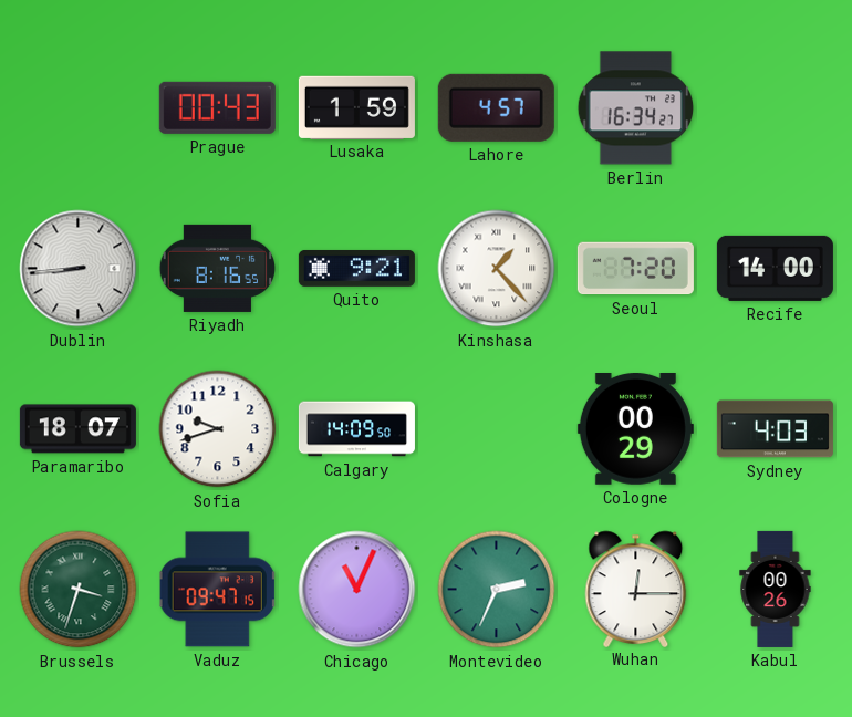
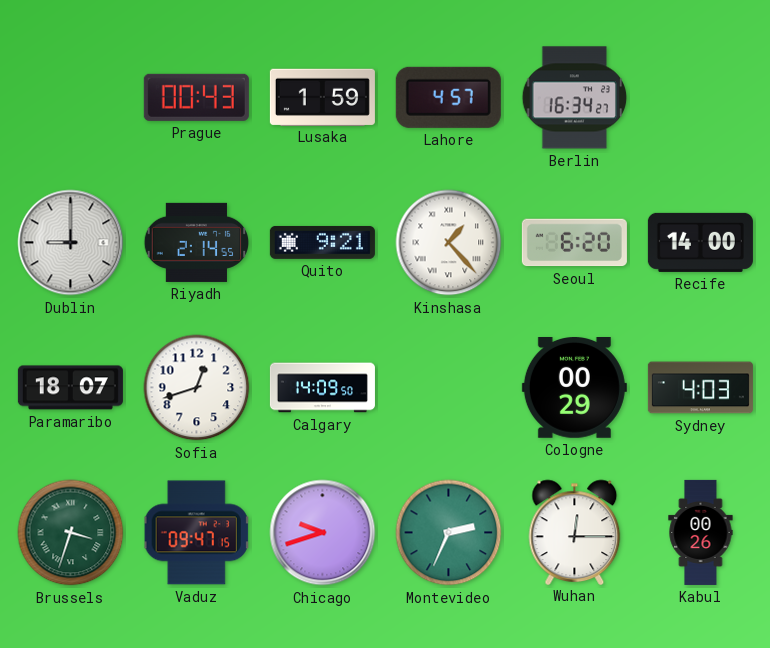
Dublin: 8:44 -> 9:00
Riyadh: 8:16 -> 2:14
Seoul: 7:20 -> 6:20
Sofia: 9:42 -> 12:42
Chicago: 11:04 -> 9:42
